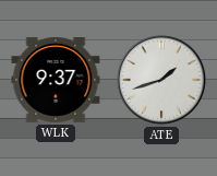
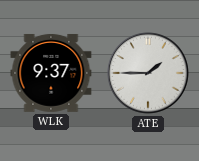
ATE: 1:42 -> 1:45
